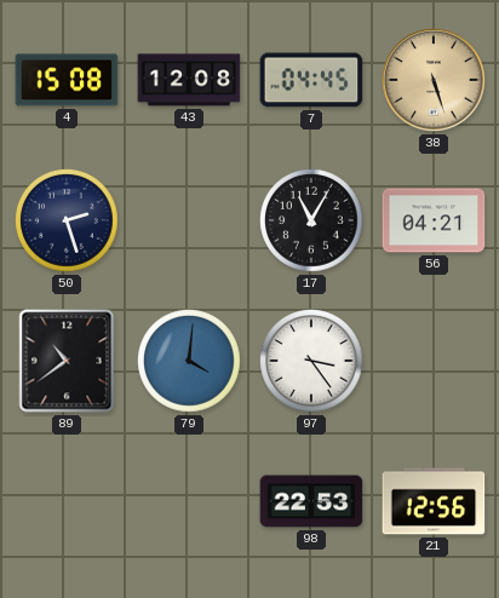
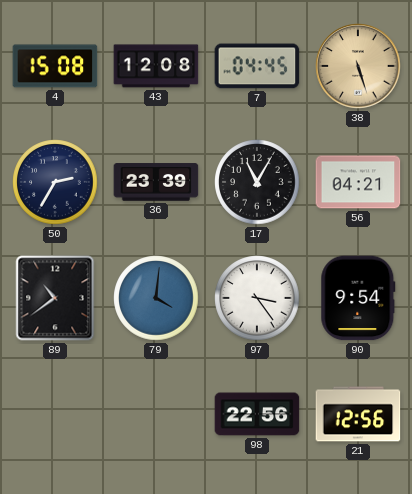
50: 2:27 -> 2:35
36: none -> 23:39
90: none -> 9:54
98: 22:53 -> 22:56
